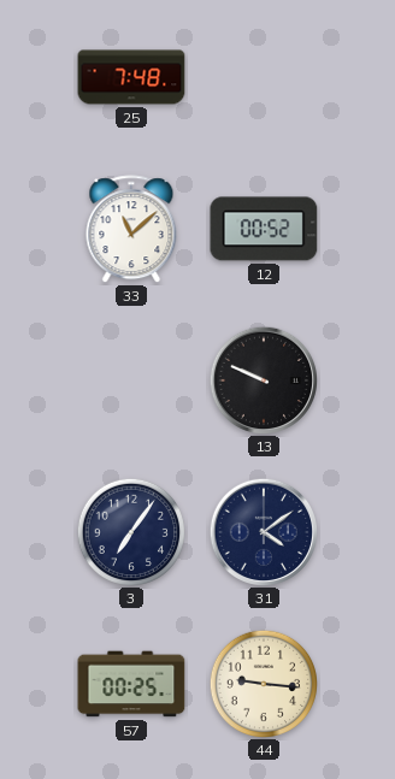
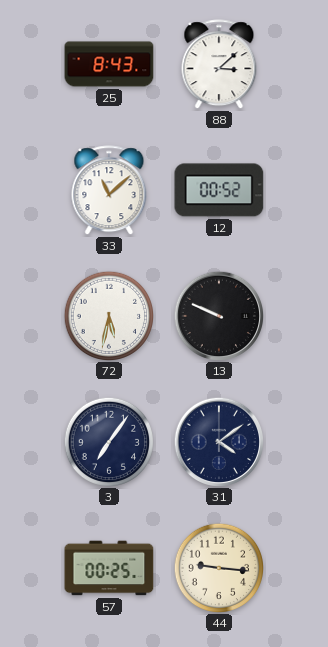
25: 7:48 -> 8:43
88: none -> 3:08
72: none -> 5:32
